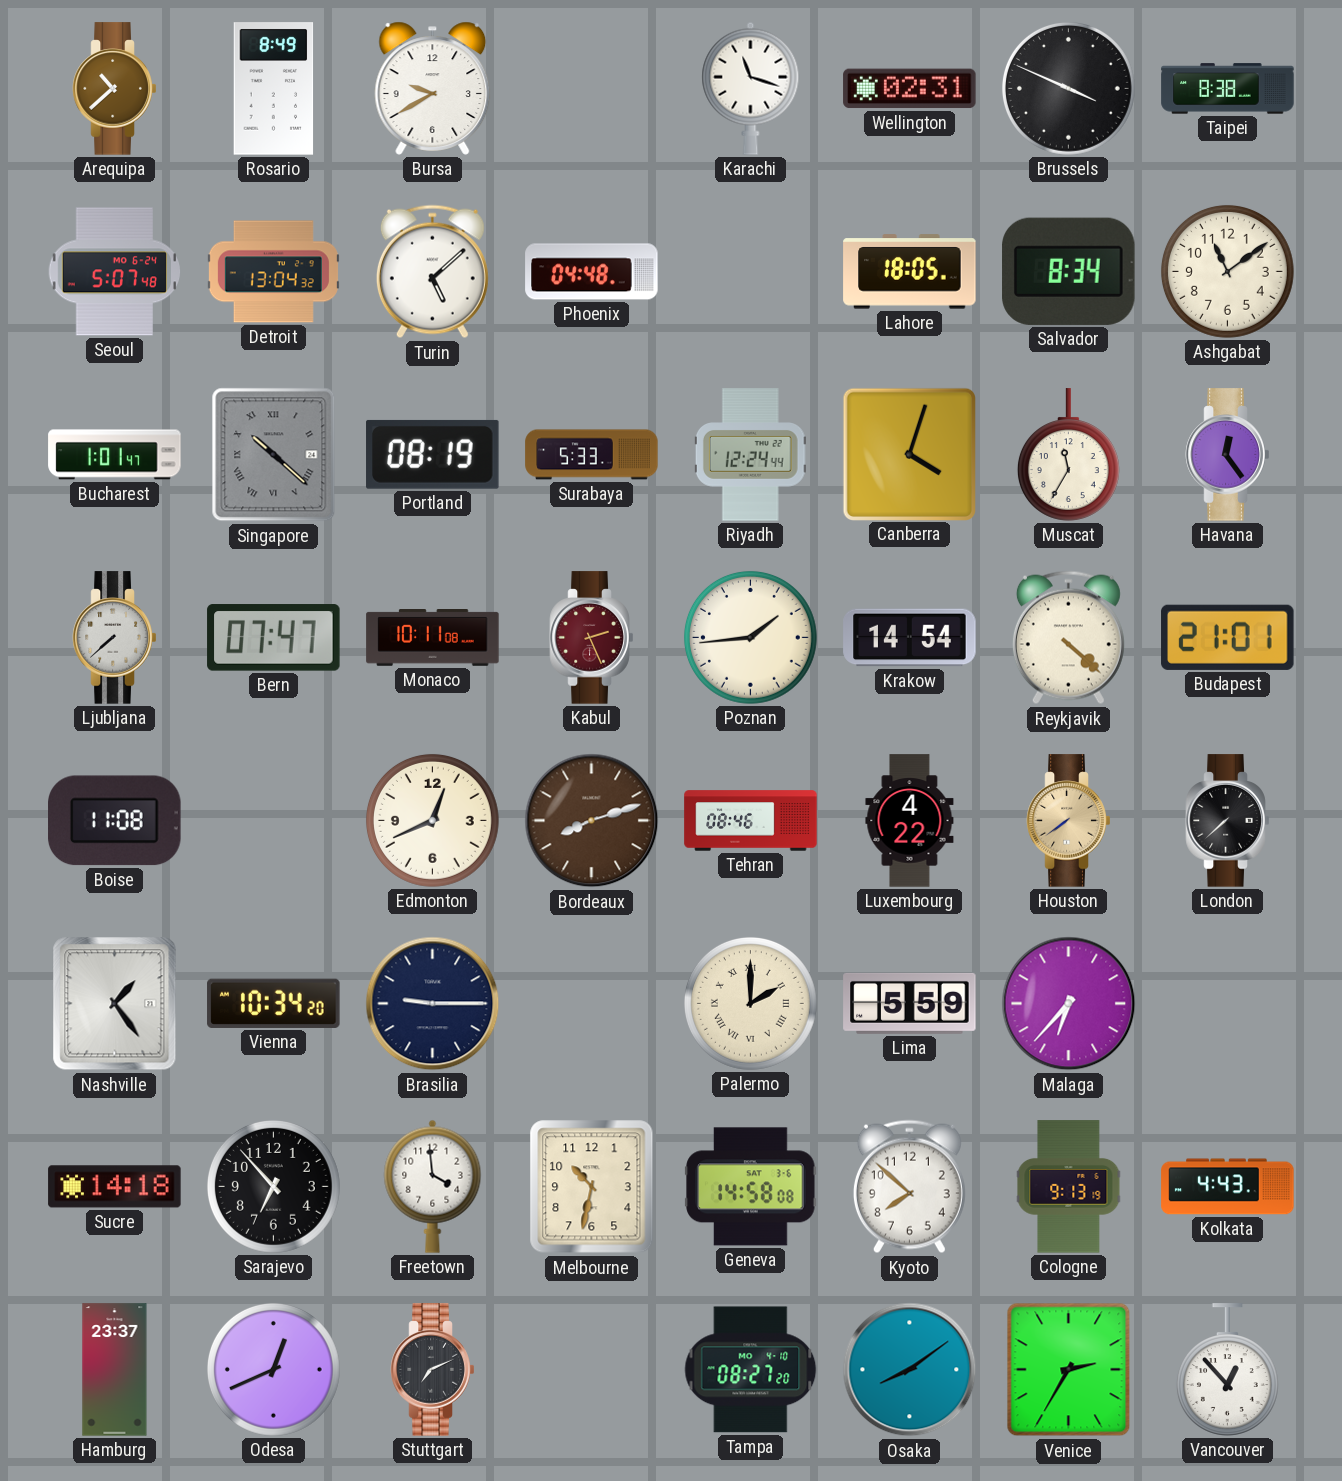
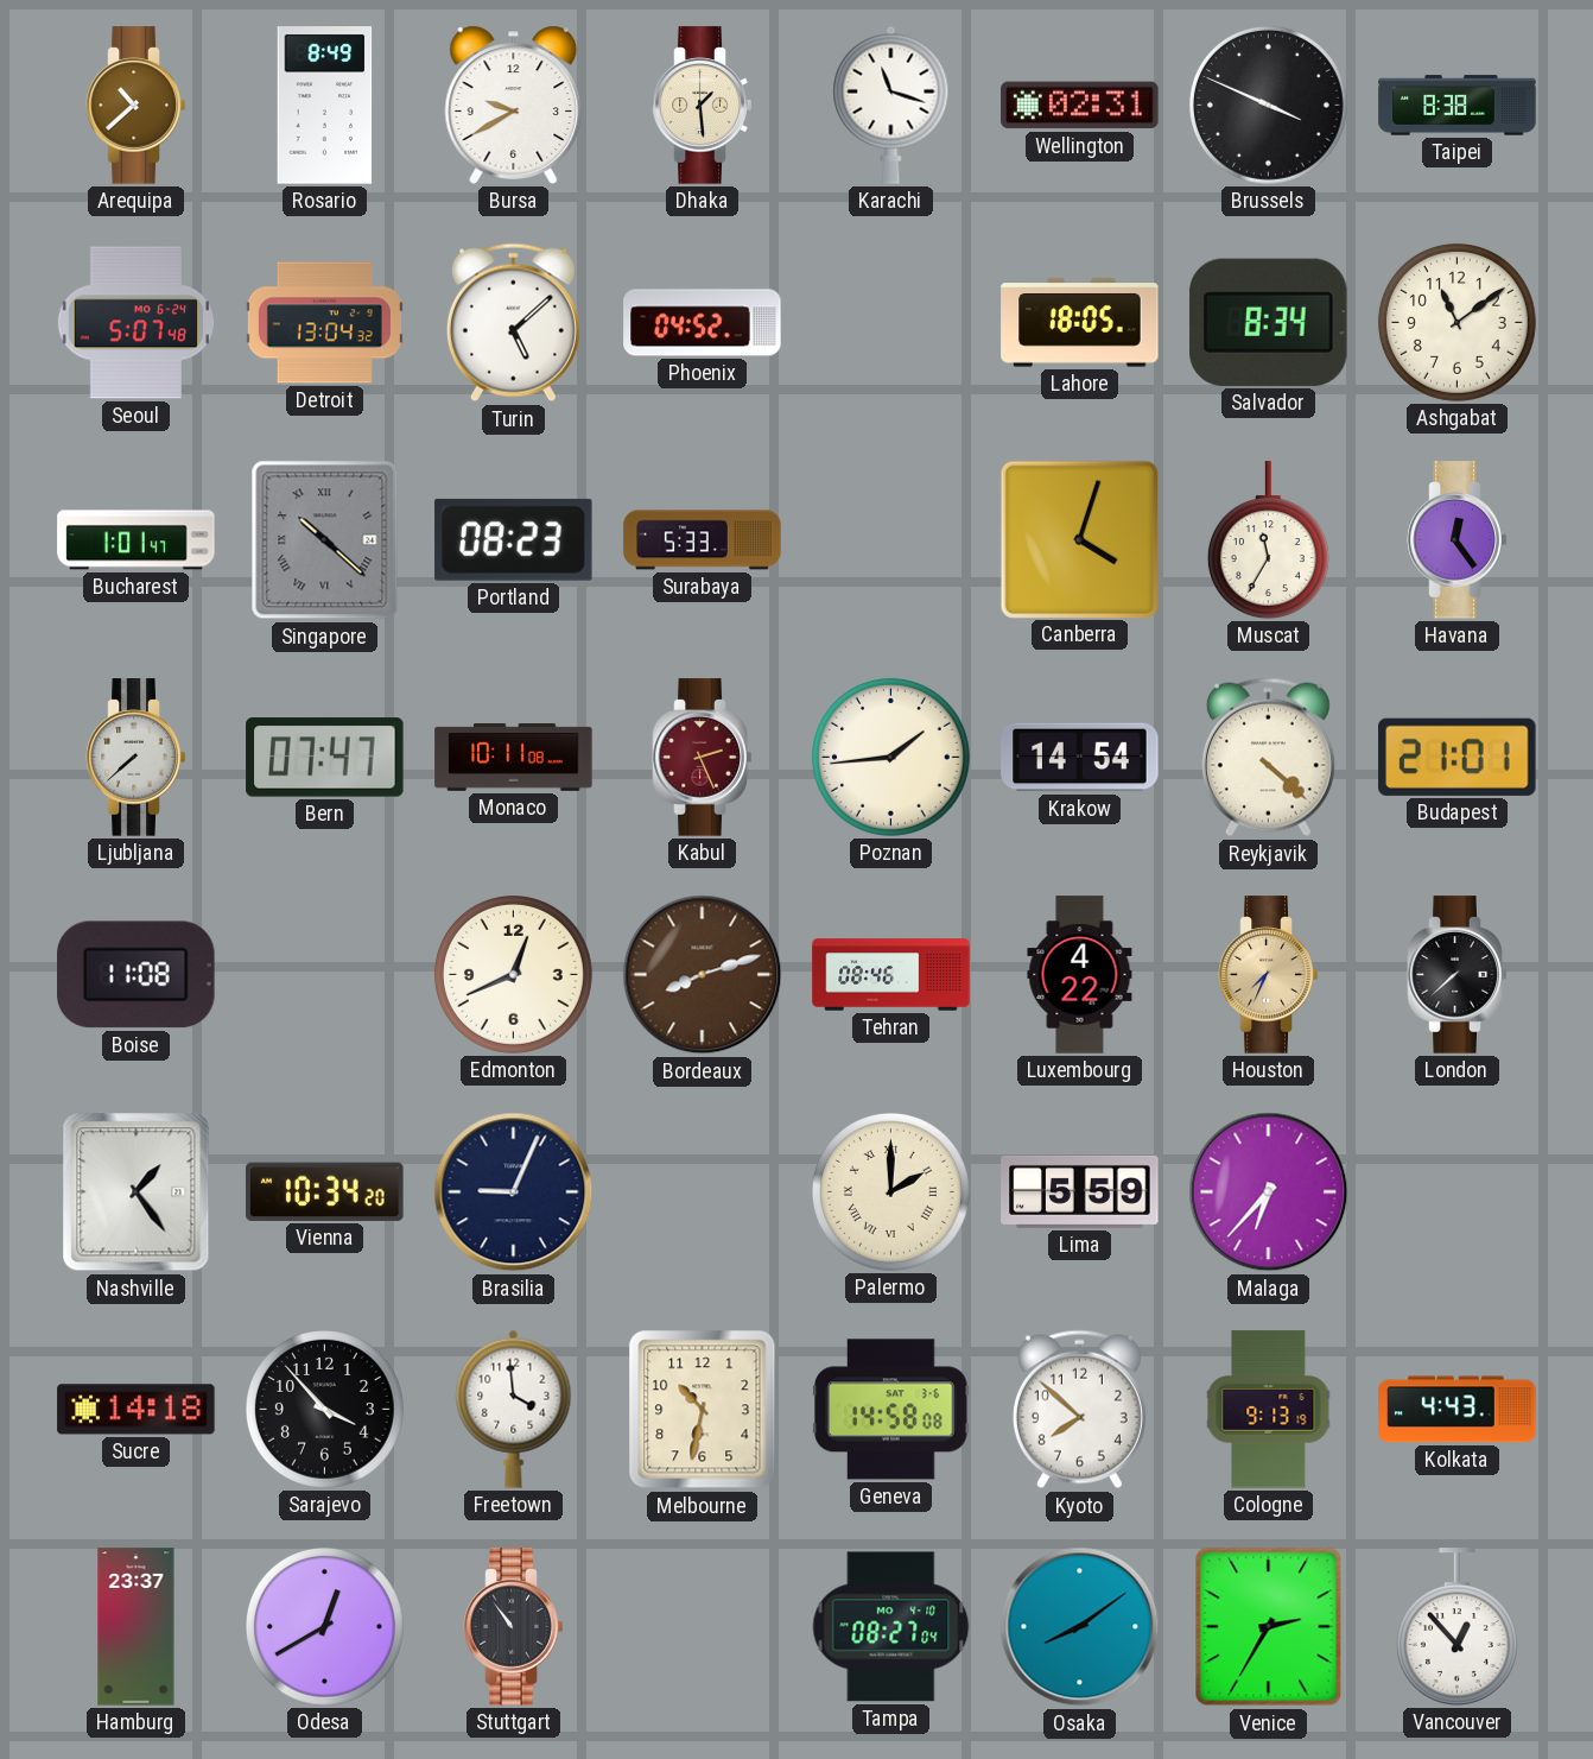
Dhaka: none -> 1:29
Phoenix: 04:48 -> 04:52
Portland: 08:19 -> 08:23
Riyadh: 12:24 -> none
Houston: 7:39 -> 7:34
Brasilia: 9:15 -> 9:04
Sarajevo: 6:53 -> 3:53
Odesa: 12:41 -> 12:40
Stuttgart: 7:11 -> 10:54
Tampa: 08:27:20 -> 08:27:04
